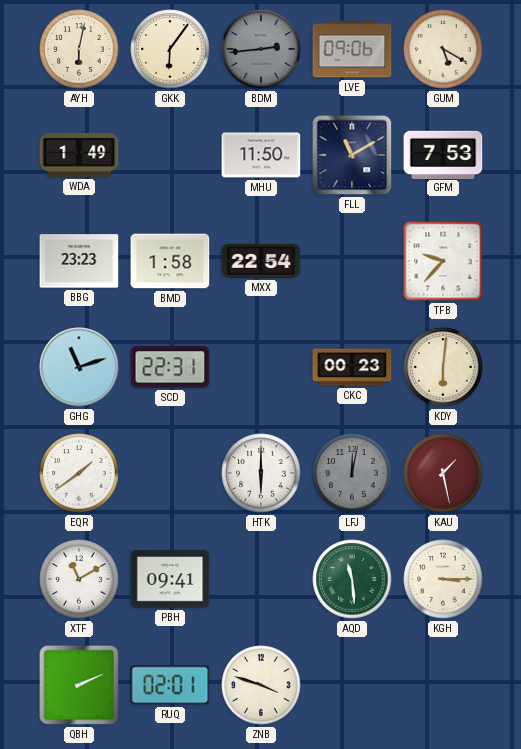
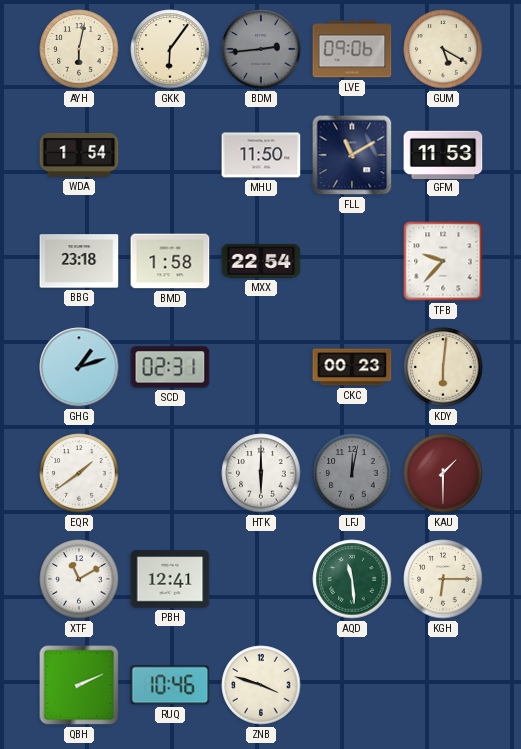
WDA: 1:49 -> 1:54
GFM: 7:53 -> 11:53
BBG: 23:23 -> 23:18
GHG: 11:12 -> 1:12
SCD: 22:31 -> 02:31
KAU: 1:28 -> 1:30
PBH: 09:41 -> 12:41
KGH: 3:15 -> 6:15
RUQ: 02:01 -> 10:46
